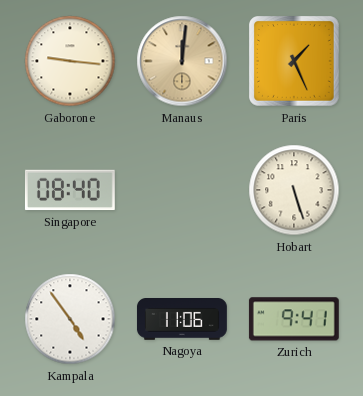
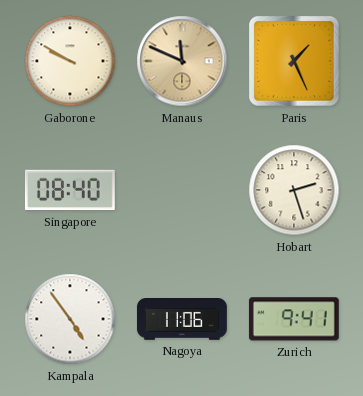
Gaborone: 9:16 -> 9:50
Manaus: 12:01 -> 11:49
Hobart: 5:27 -> 2:27
